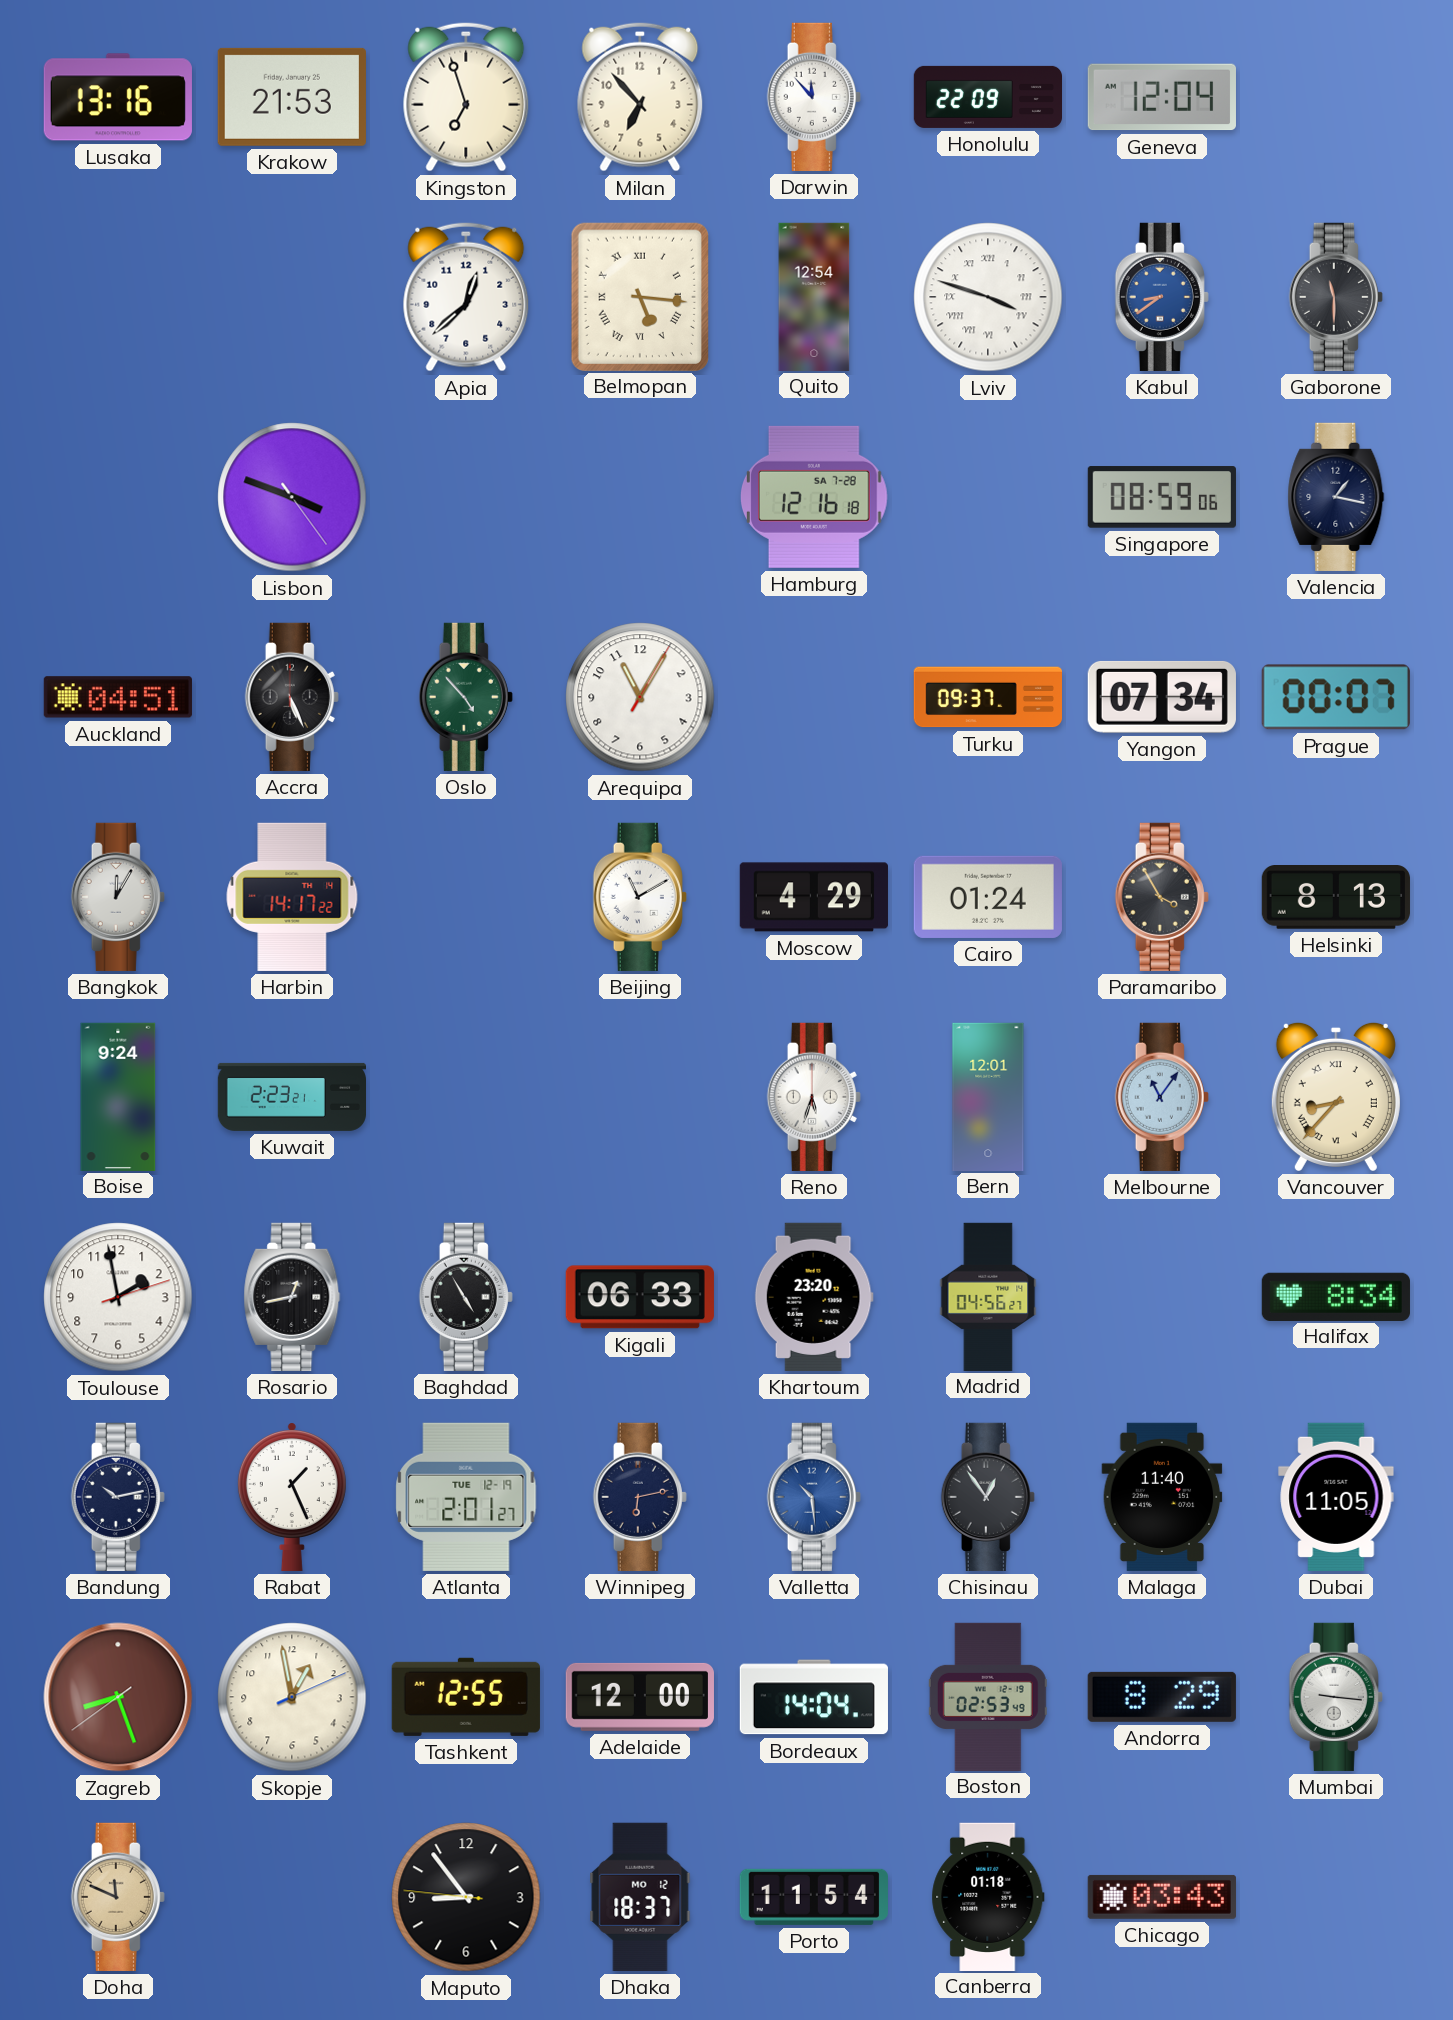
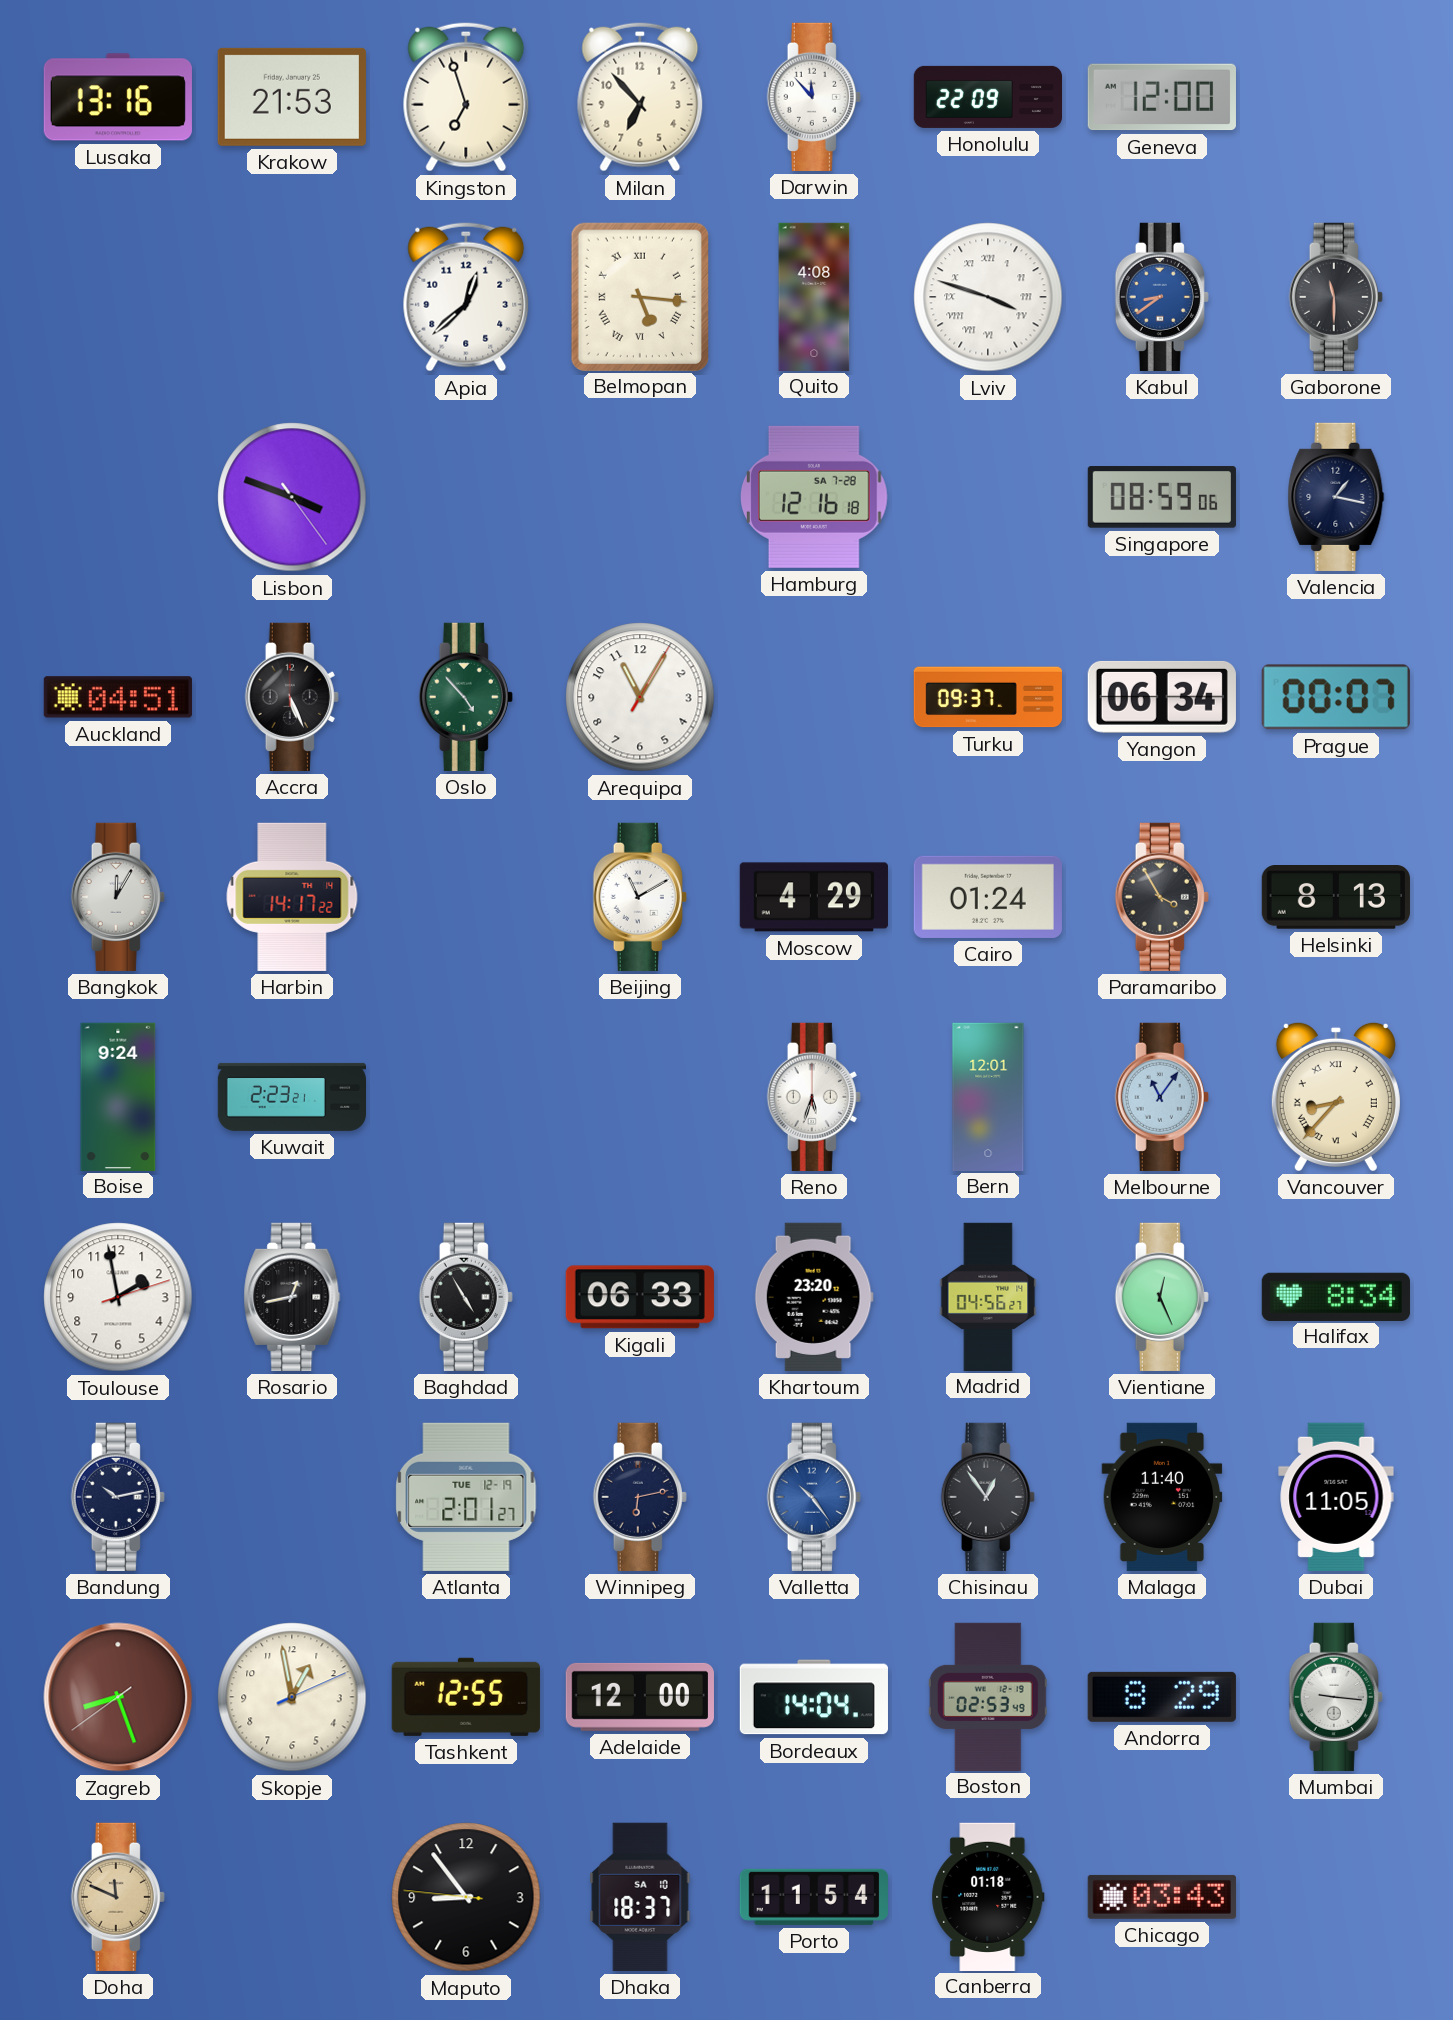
Geneva: 12:04 -> 12:00
Quito: 12:54 -> 4:08
Yangon: 07:34 -> 06:34
Vientiane: none -> 12:26
Rabat: 1:26 -> none
Valletta: 10:29 -> 10:24
Dhaka date: MO 12 -> SA 10
